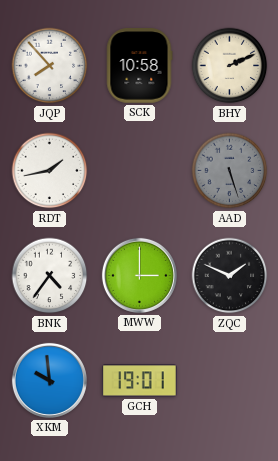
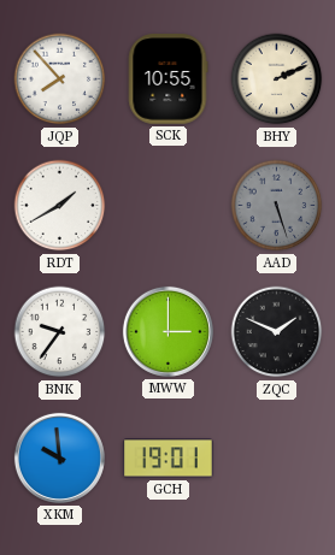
SCK: 10:58 -> 10:55
RDT: 1:43 -> 1:40
BNK: 4:36 -> 9:36
